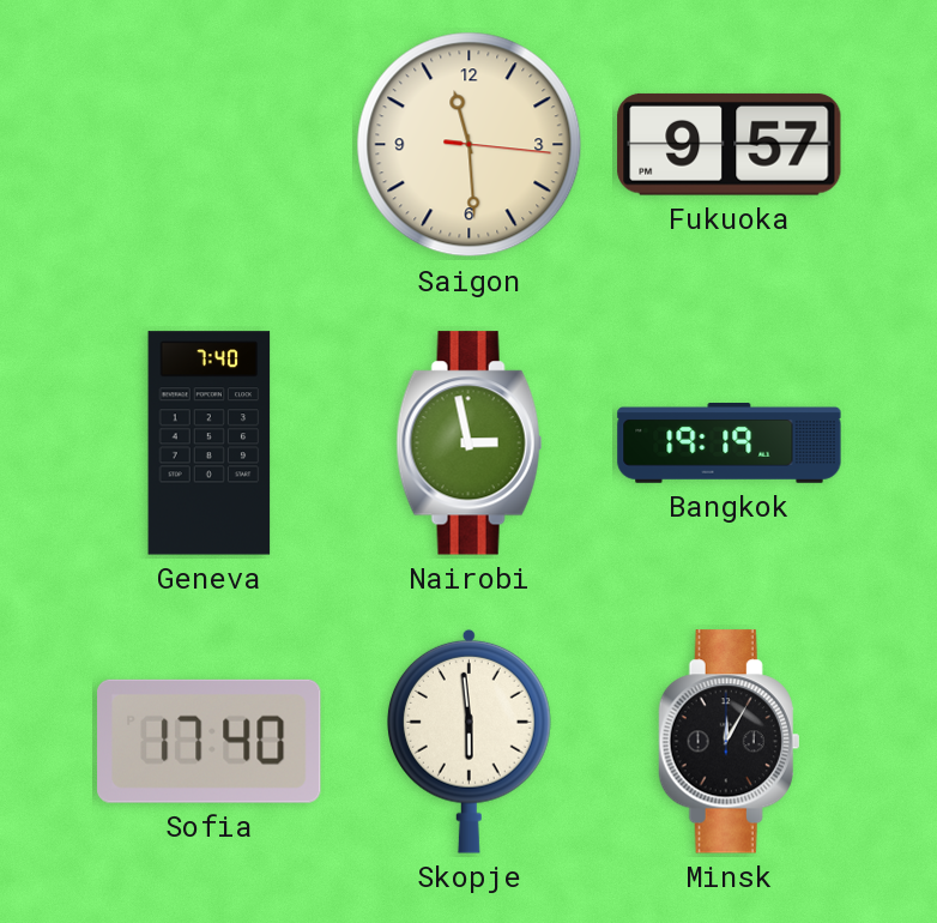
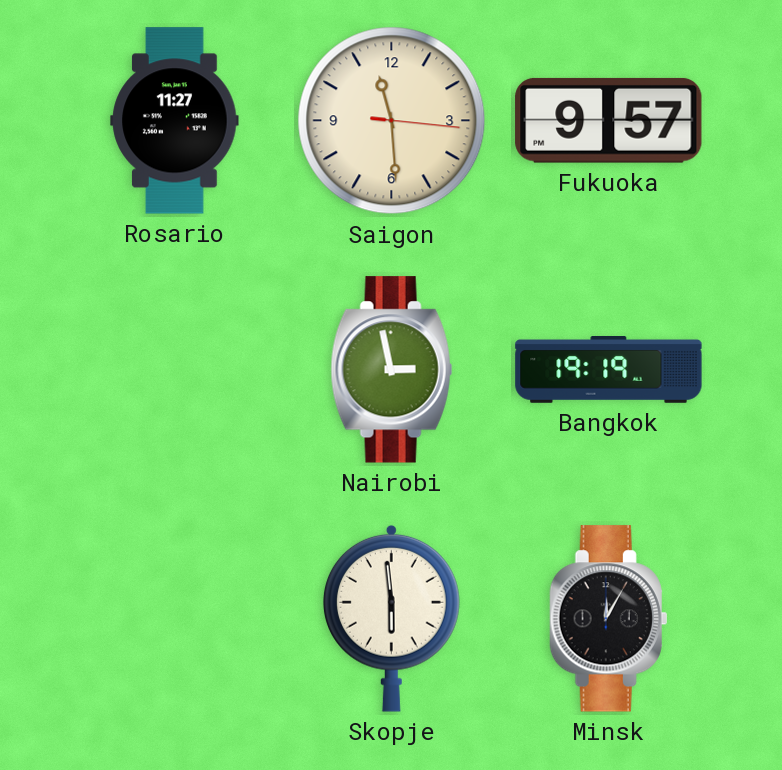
Rosario: none -> 11:27
Geneva: 7:40 -> none
Sofia: 17:40 -> none
